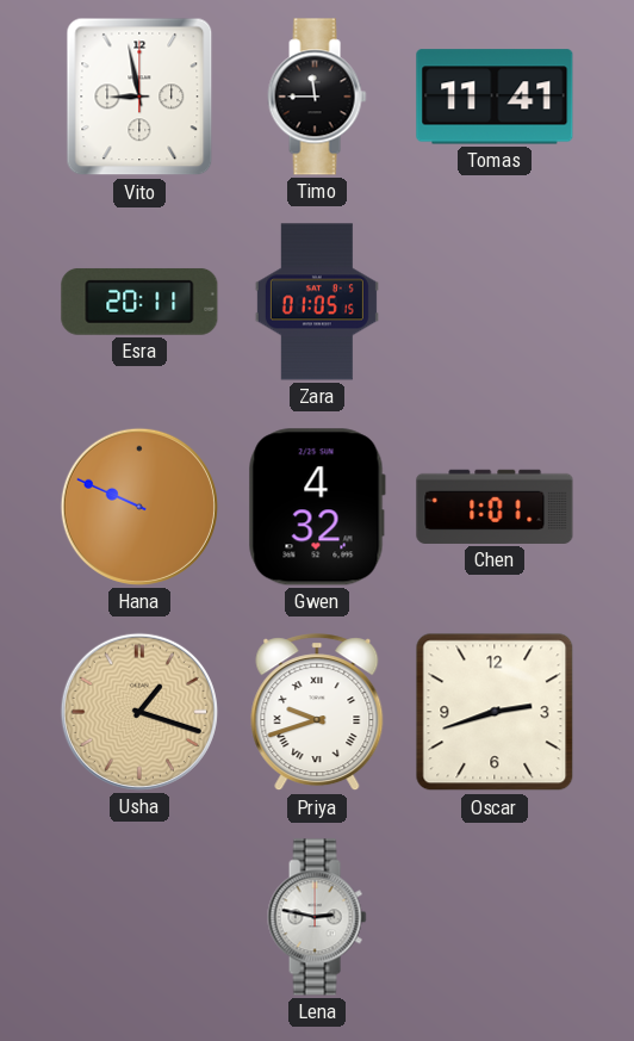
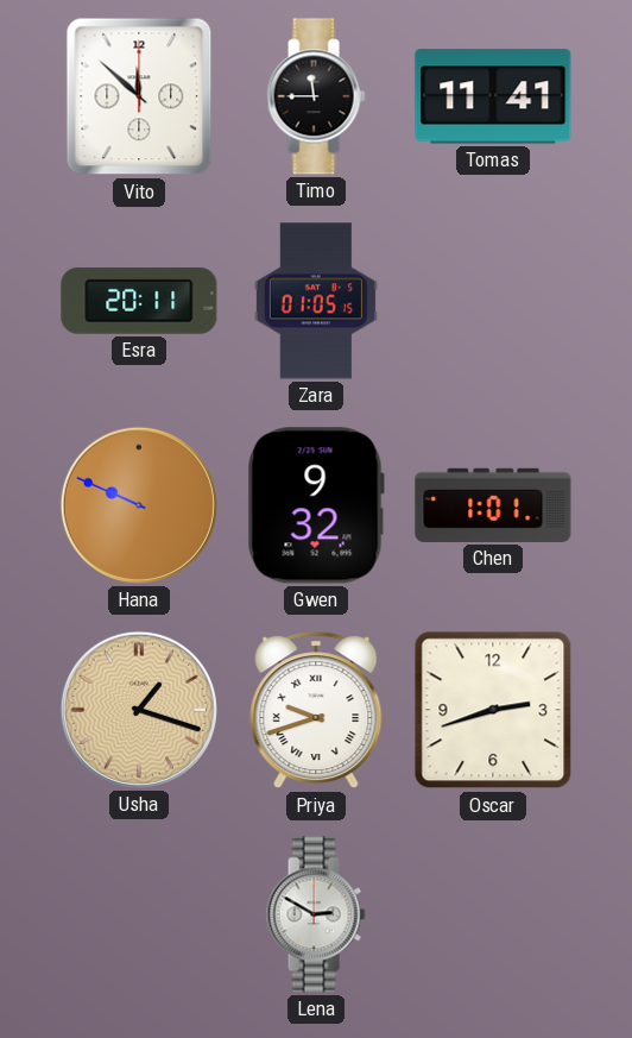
Vito: 8:58 -> 11:52
Gwen: 4:32 -> 9:32
Lena: 2:47 -> 2:50
